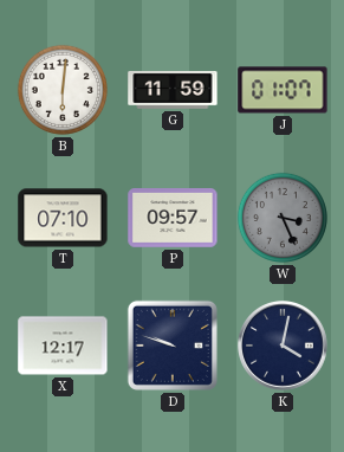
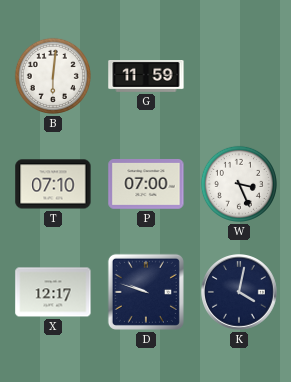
J: 01:07 -> none
P: 09:57 -> 07:00
W dial: grey -> white
